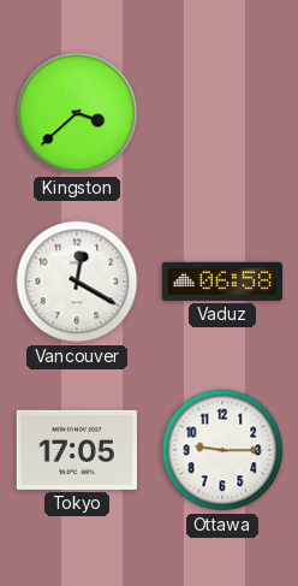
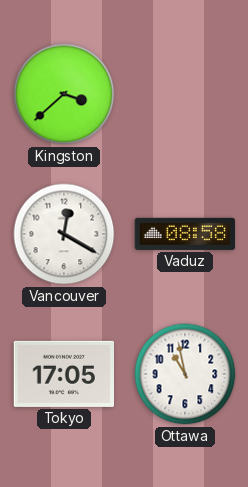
Vaduz: 06:58 -> 08:58
Ottawa: 9:15 -> 10:58
